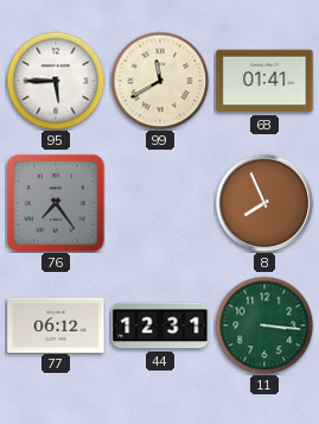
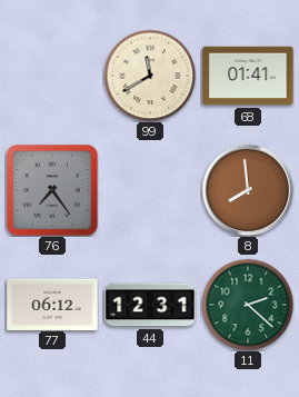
95: 5:45 -> none
8: 7:56 -> 7:59
11: 3:16 -> 2:22
